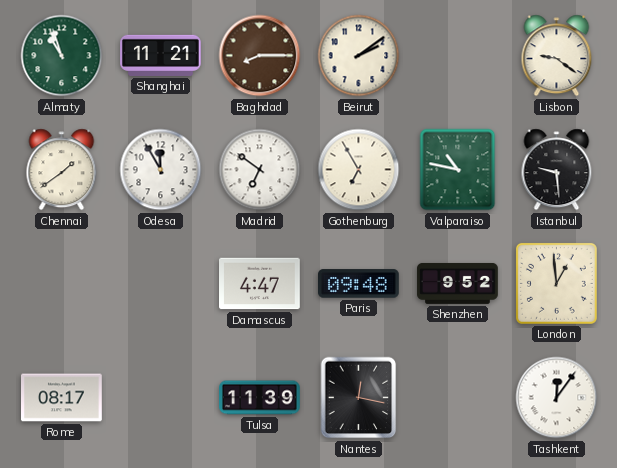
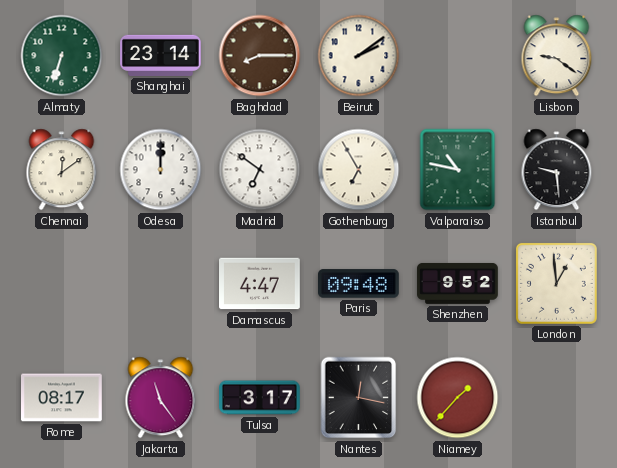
Almaty: 10:57 -> 6:33
Shanghai: 11:21 -> 23:14
Chennai: 1:39 -> 12:09
Odesa: 11:55 -> 12:00
Jakarta: none -> 11:24
Tulsa: 11:39 -> 3:17
Niamey: none -> 1:37
Tashkent: 12:06 -> none
